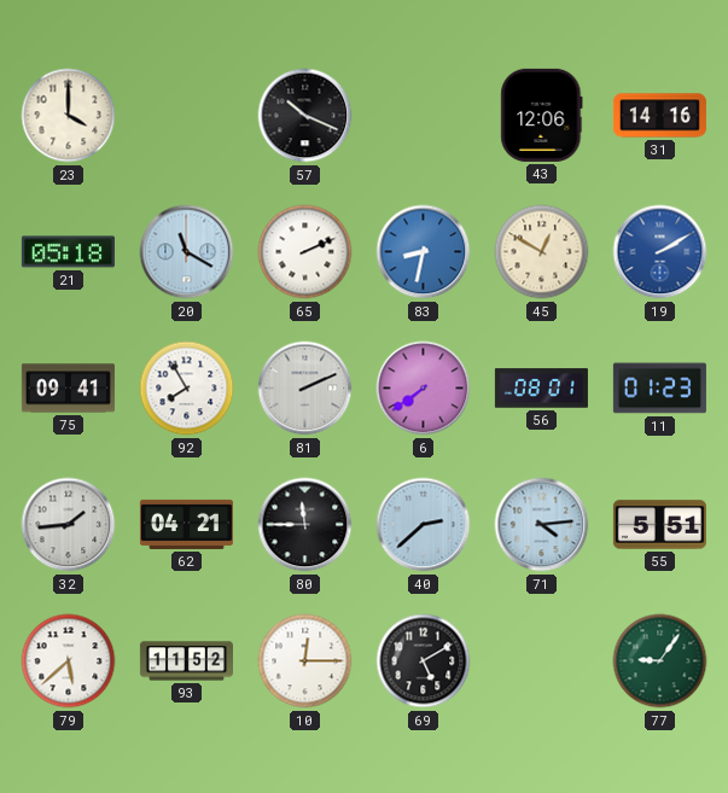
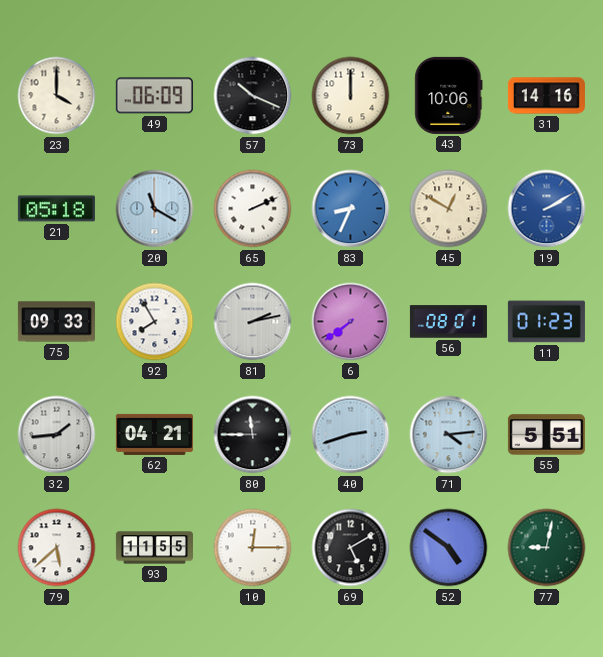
49: none -> 06:09
73: none -> 12:00
43: 12:06 -> 10:06
83: 8:32 -> 8:34
75: 09:41 -> 09:33
81: 2:11 -> 2:13
40: 2:38 -> 2:42
93: 11:52 -> 11:55
52: none -> 4:51
77: 9:06 -> 9:02
